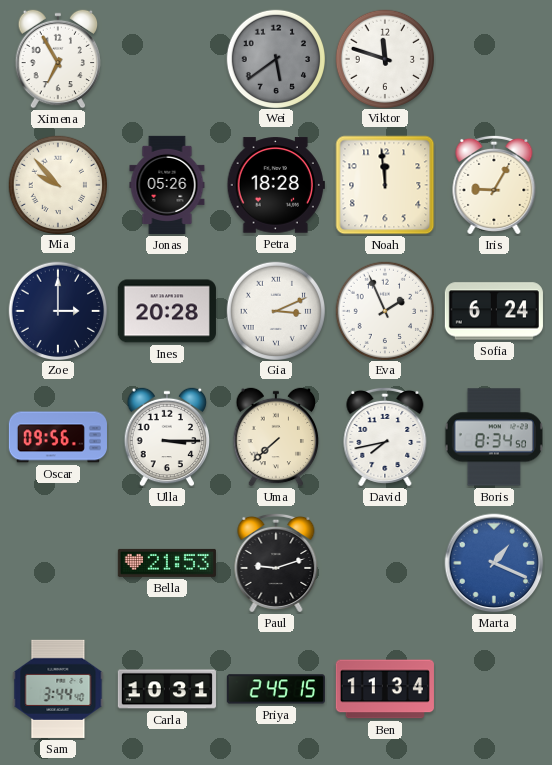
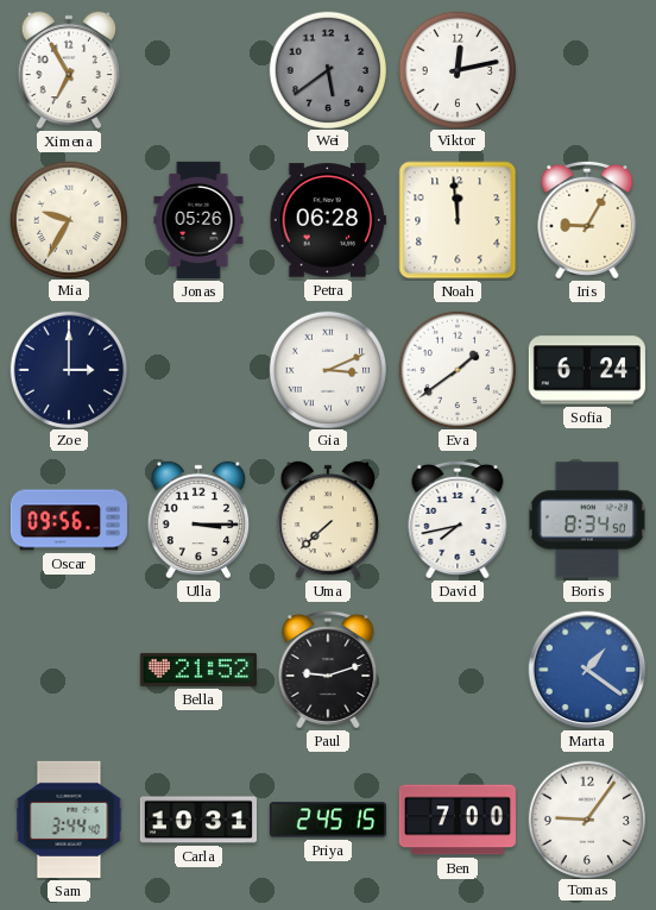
Viktor: 11:48 -> 12:13
Mia: 9:53 -> 9:35
Petra: 18:28 -> 06:28
Ines: 20:28 -> none
Eva: 1:56 -> 1:39
Bella: 21:53 -> 21:52
Marta: 1:19 -> 1:21
Ben: 11:34 -> 7:00
Tomas: none -> 9:06
